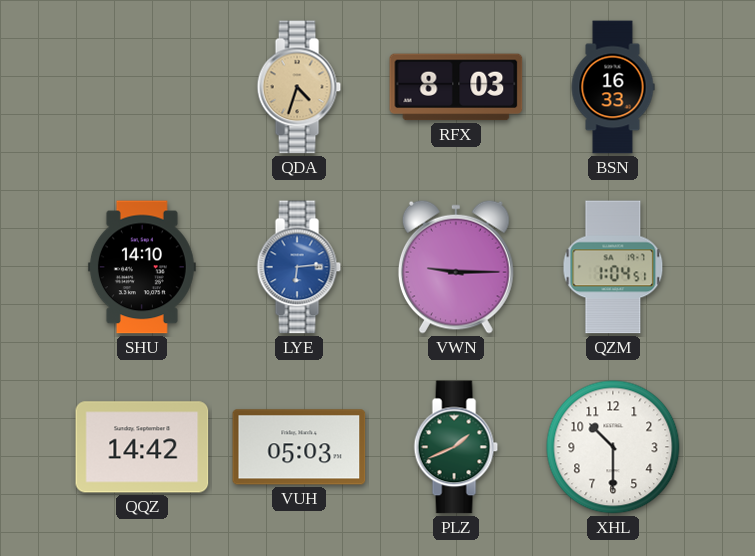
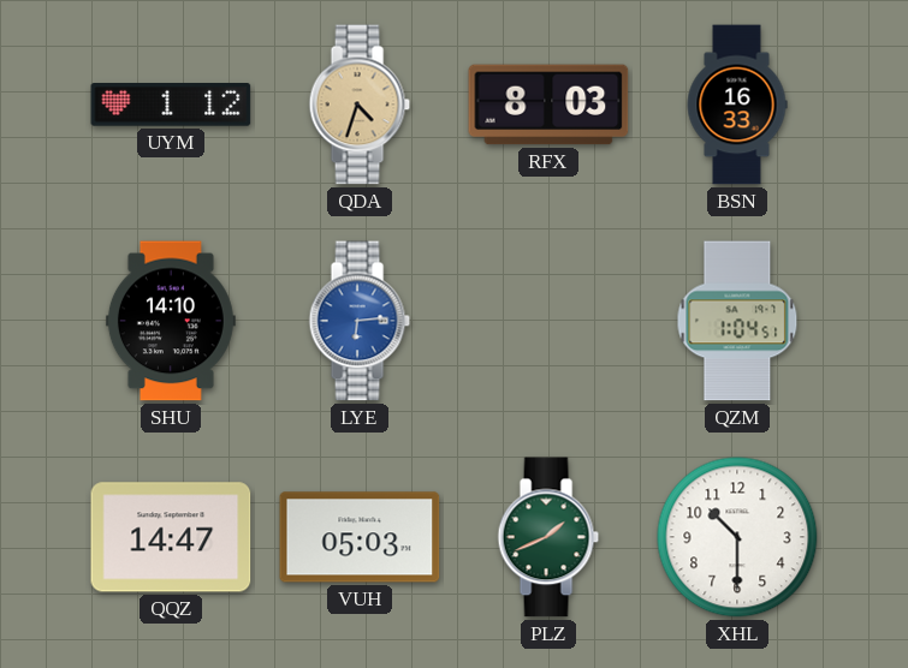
UYM: none -> 1:12
VWN: 9:15 -> none
QQZ: 14:42 -> 14:47
